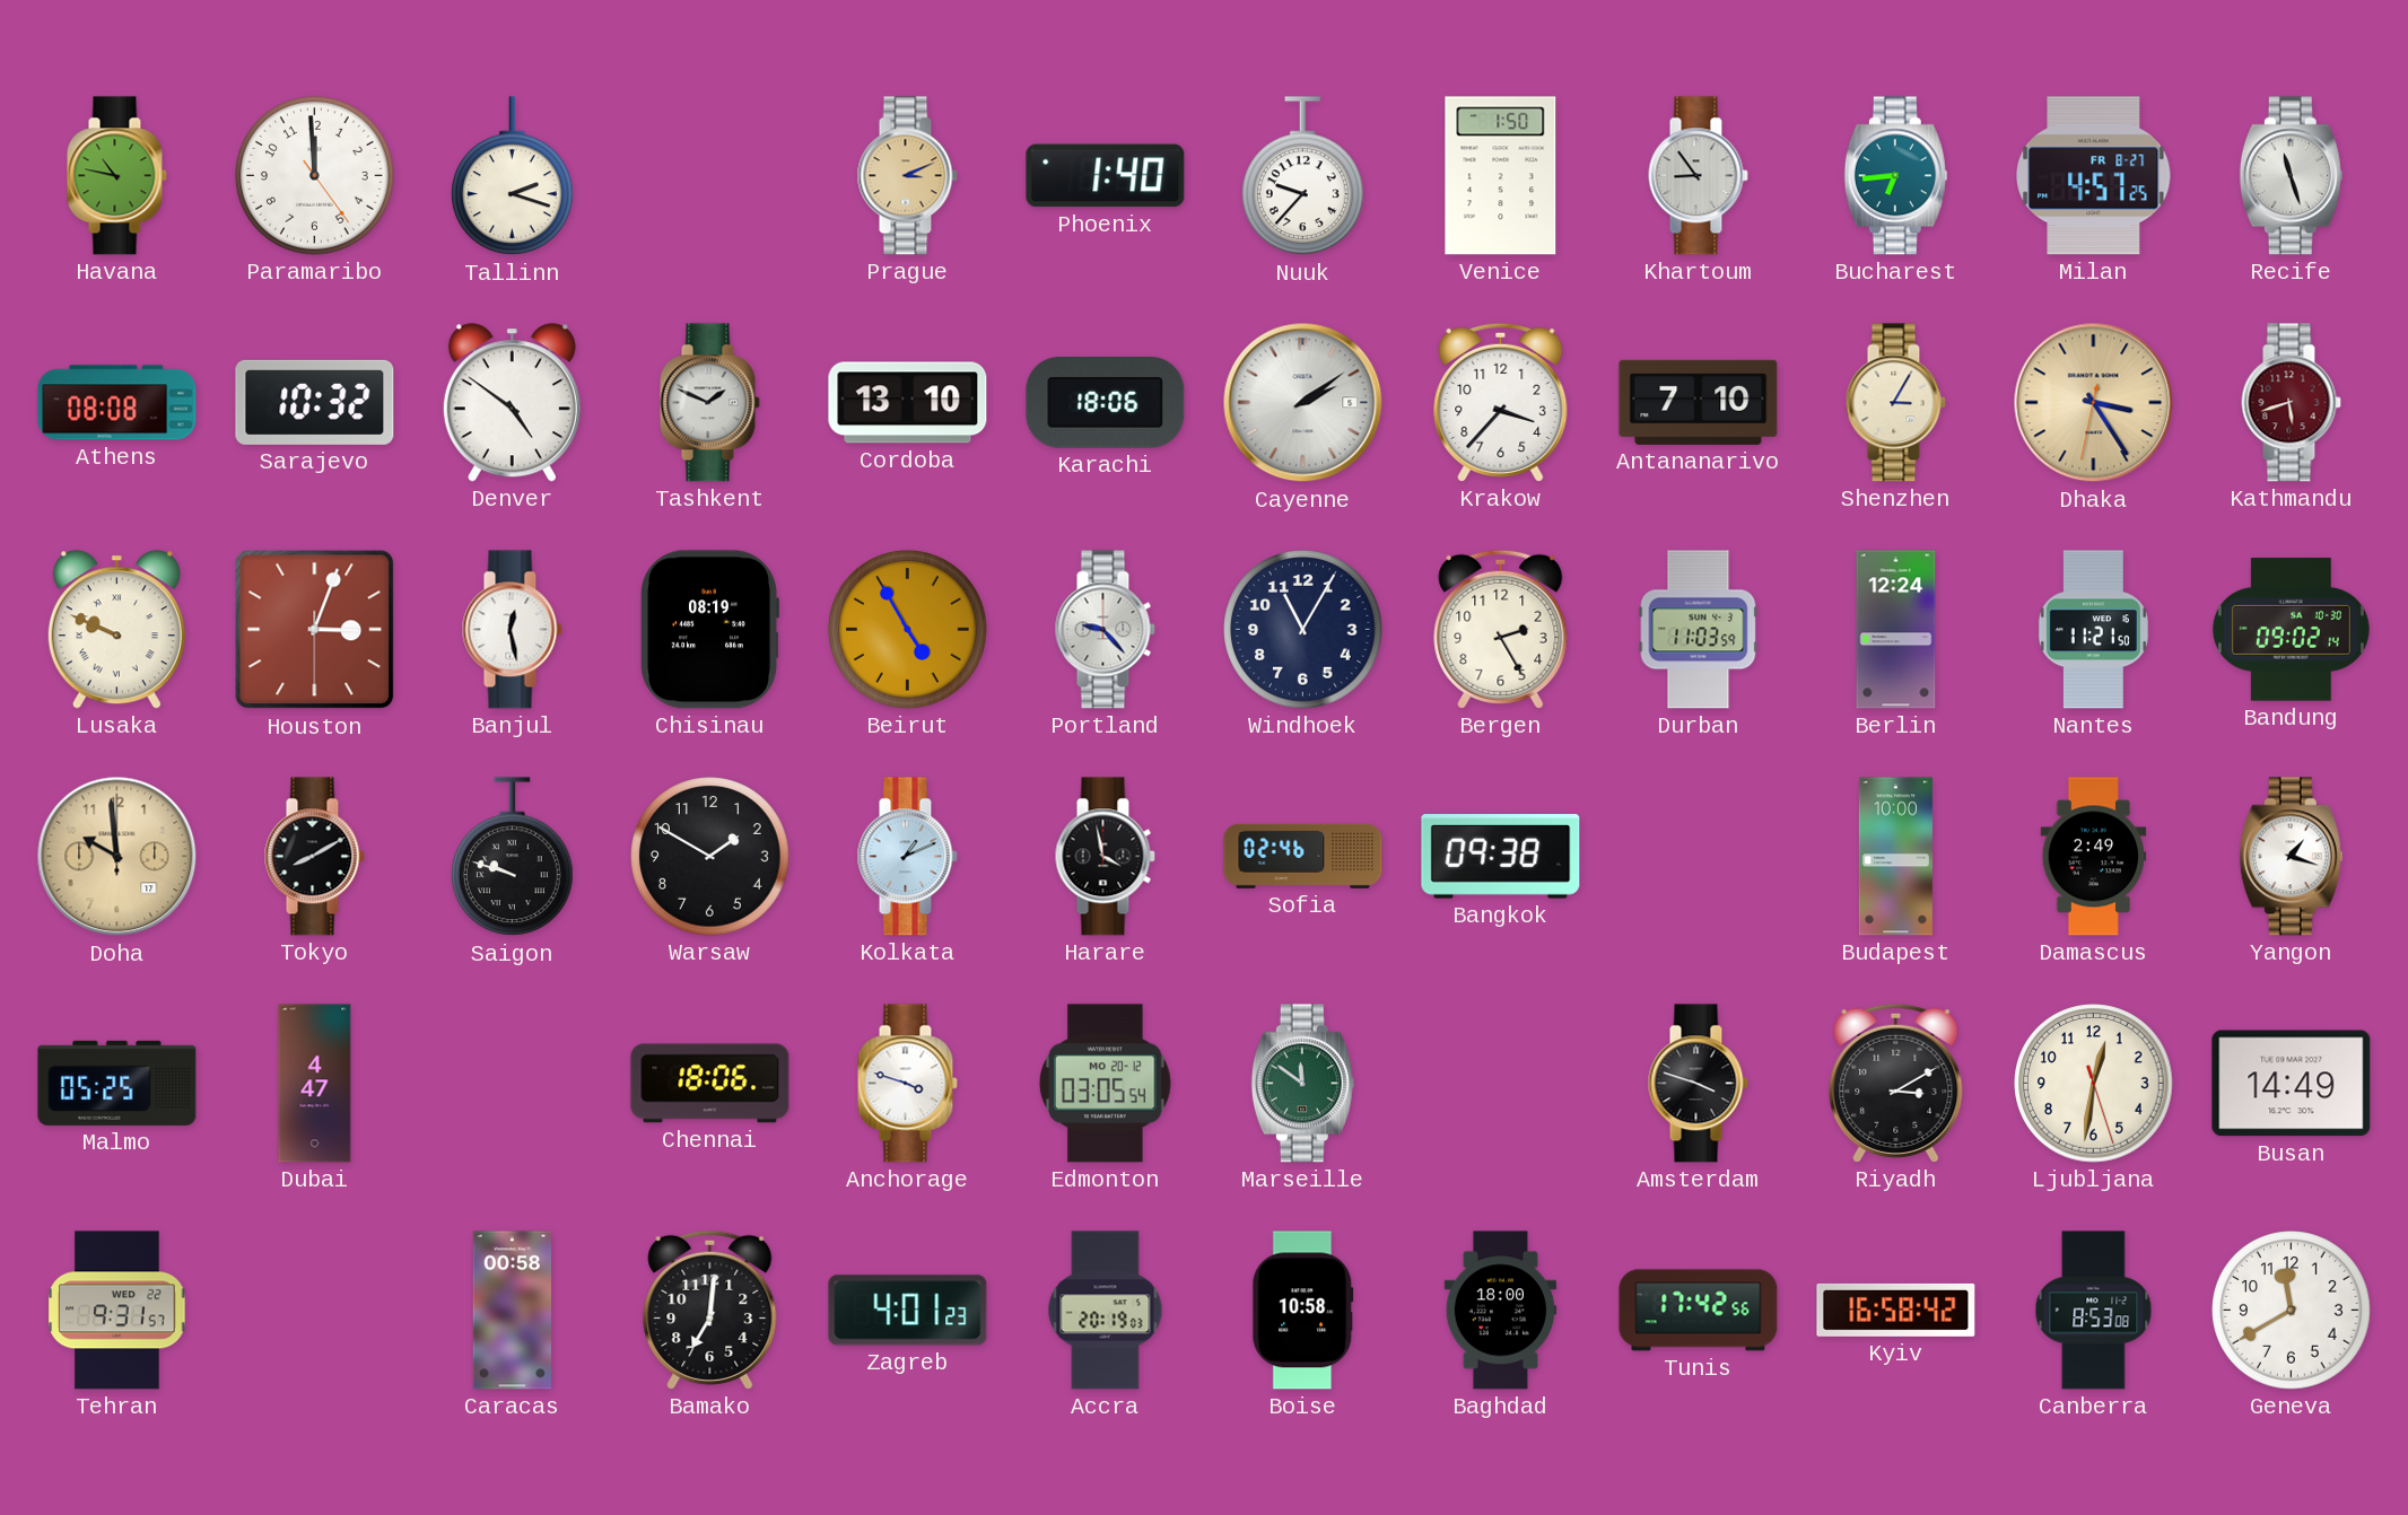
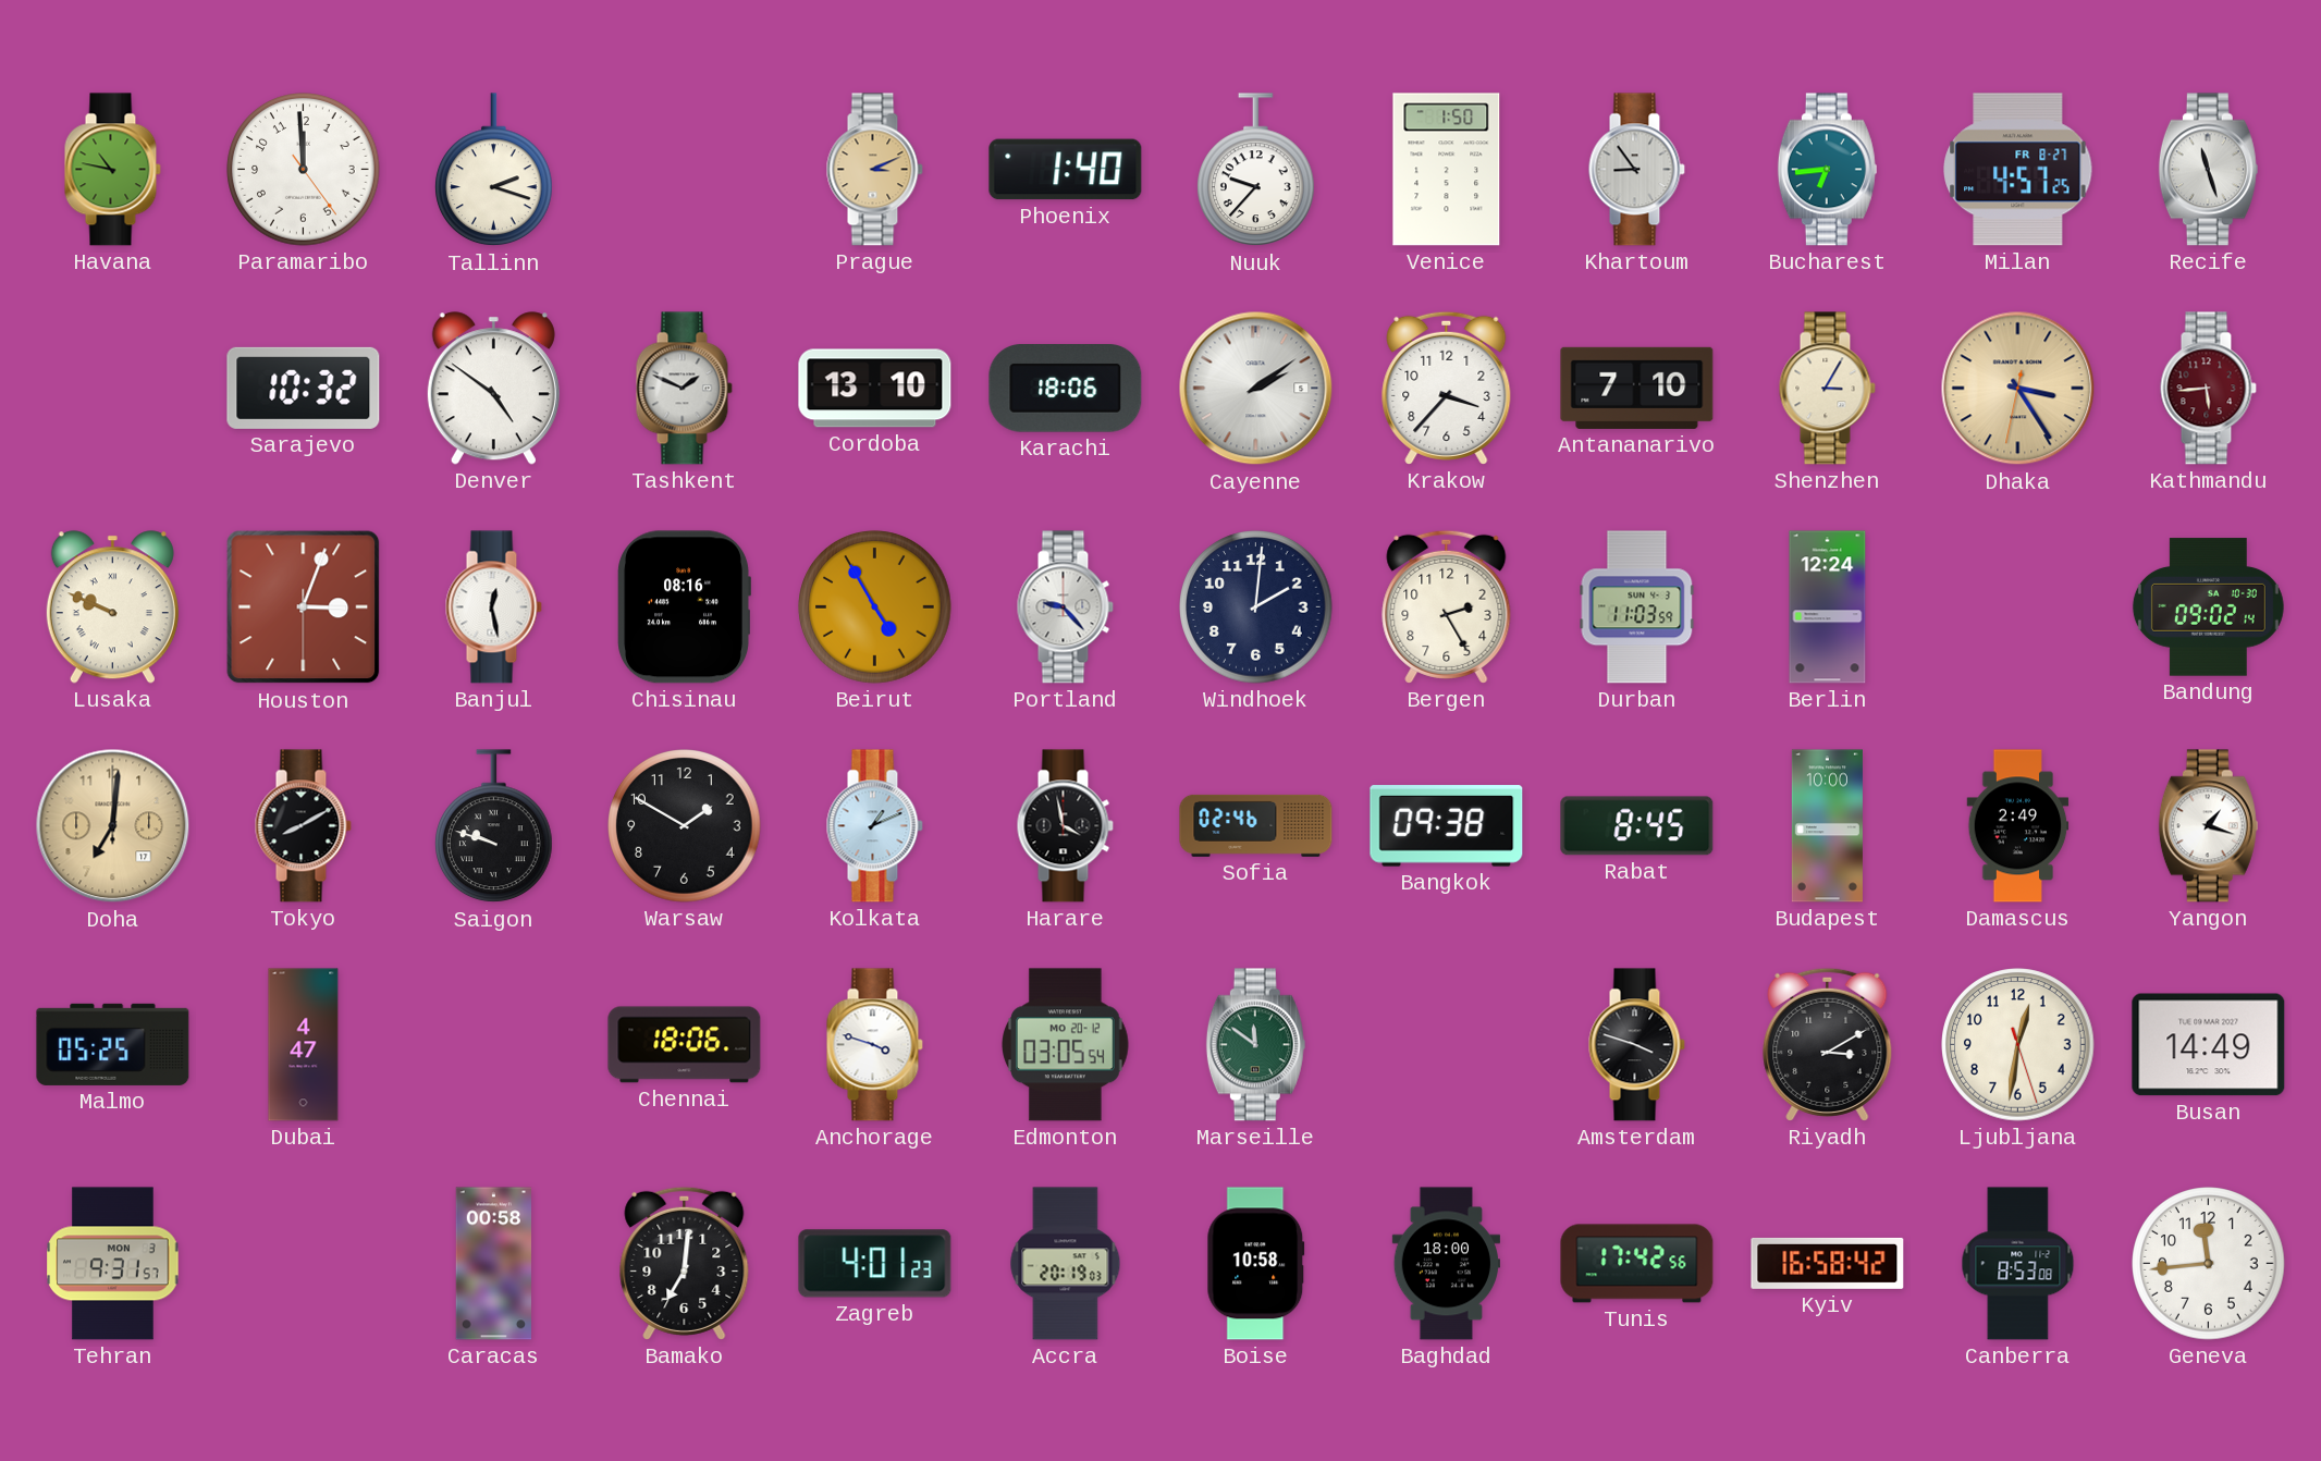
Athens: 08:08 -> none
Kathmandu: 5:42 -> 5:44
Chisinau: 08:19 -> 08:16
Windhoek: 11:05 -> 2:01
Nantes: 11:21 -> none
Doha: 9:59 -> 7:01
Rabat: none -> 8:45
Tehran date: WED 22 -> MON 3
Geneva: 11:40 -> 11:44
